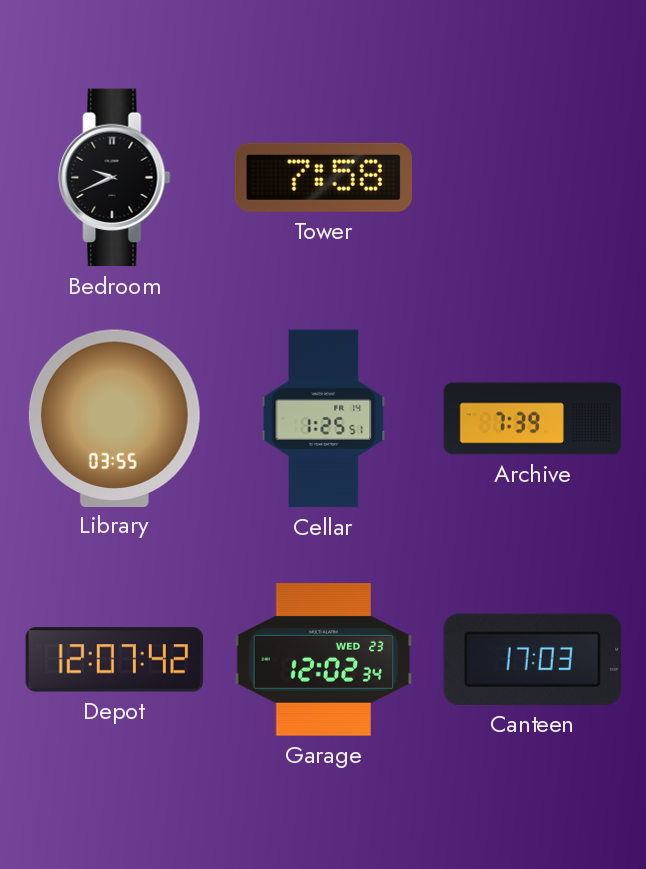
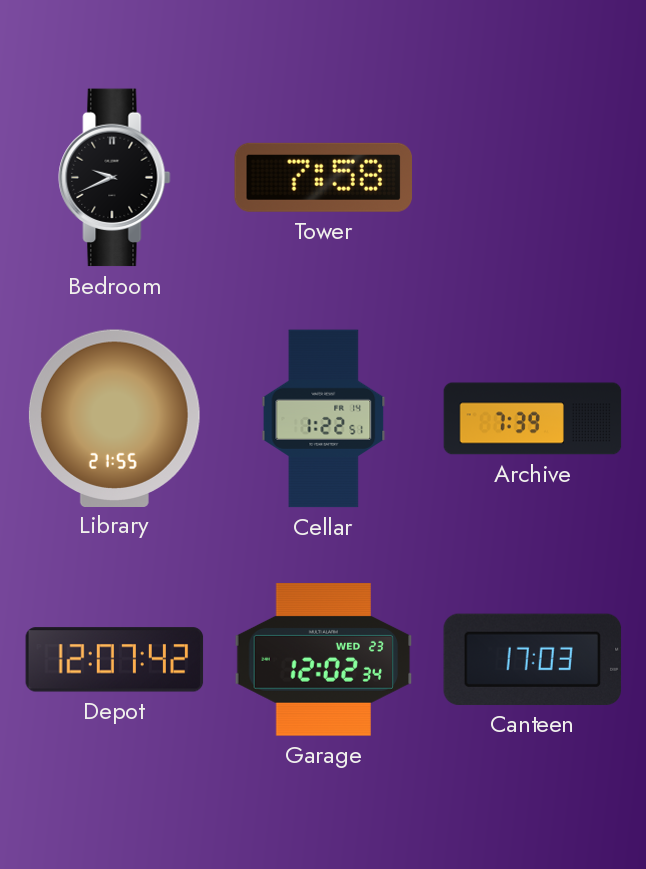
Library: 03:55 -> 21:55
Cellar: 1:25 -> 1:22
